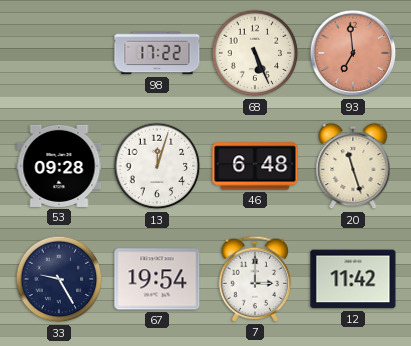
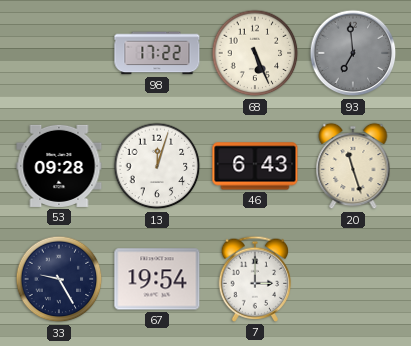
93 dial: salmon -> grey
46: 6:48 -> 6:43
12: 11:42 -> none
